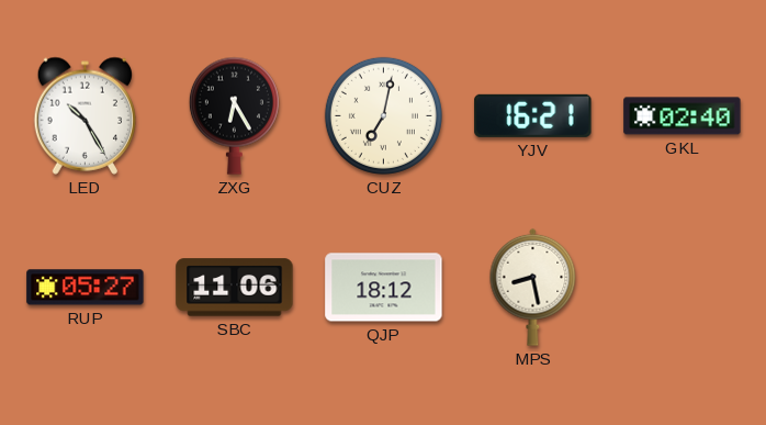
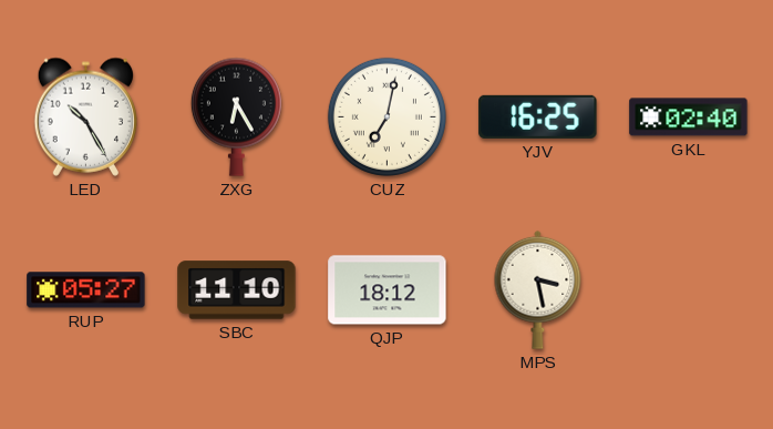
YJV: 16:21 -> 16:25
SBC: 11:06 -> 11:10
MPS: 8:28 -> 3:28
